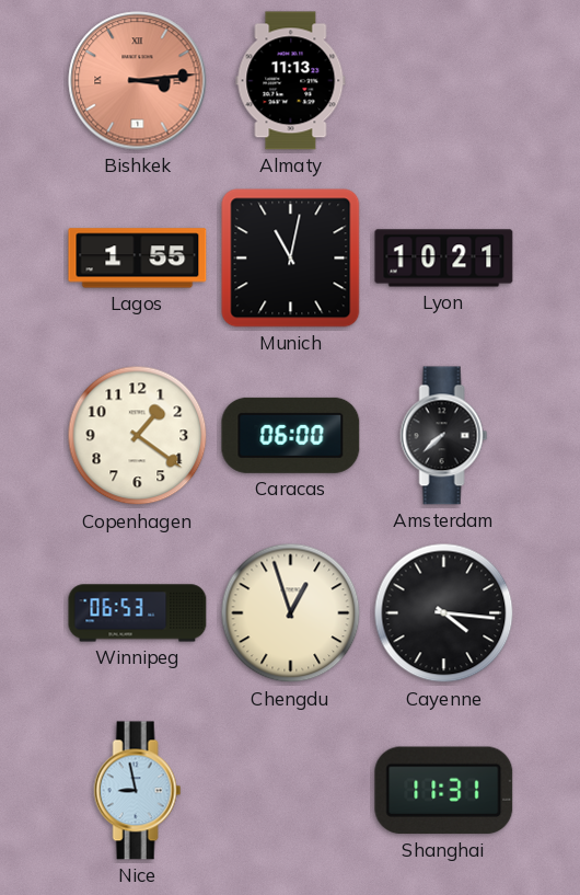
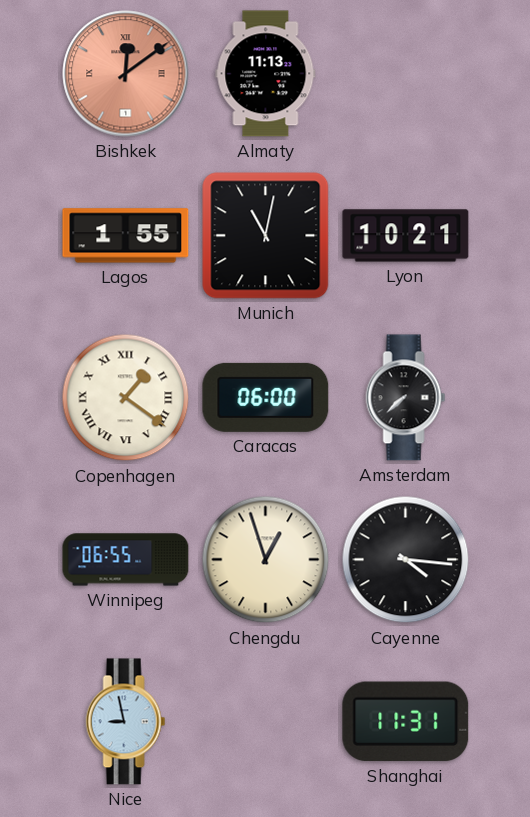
Bishkek: 3:14 -> 12:09
Copenhagen numerals: Arabic -> Roman
Winnipeg: 06:53 -> 06:55
